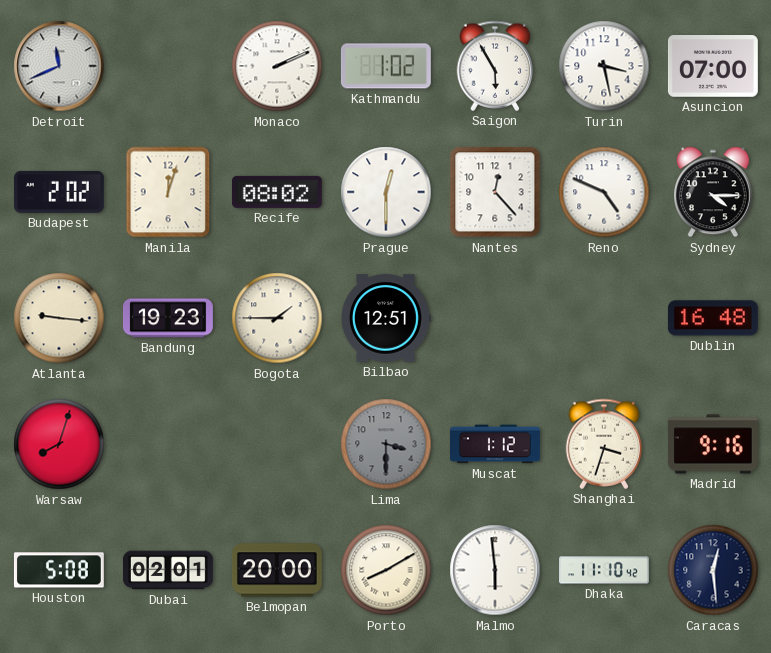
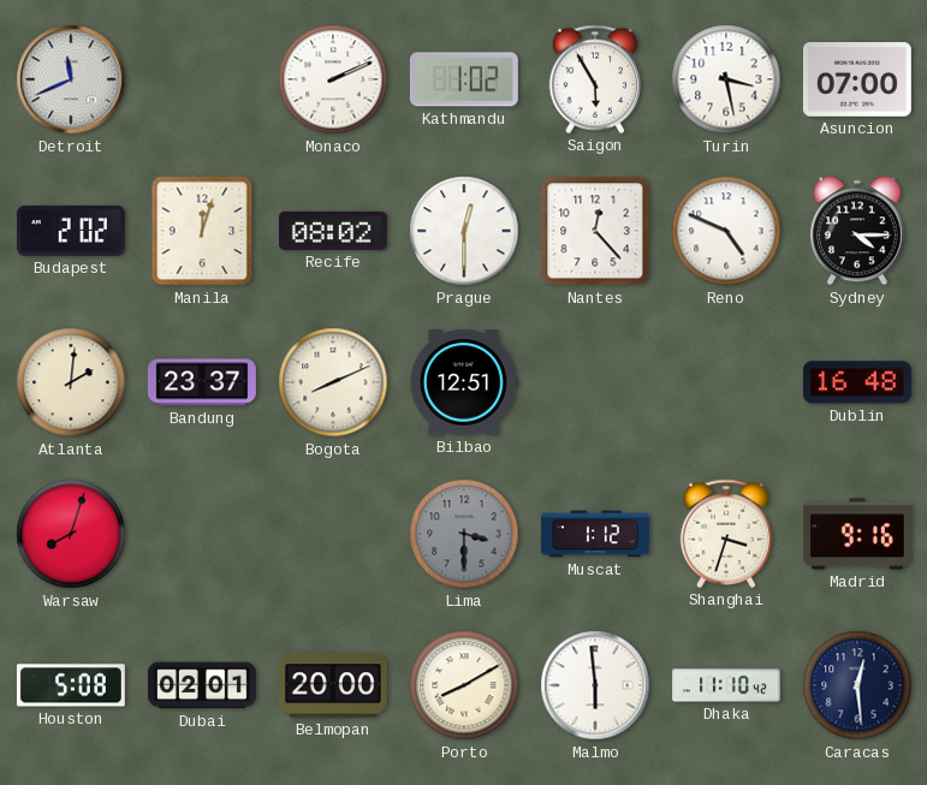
Atlanta: 9:16 -> 2:01
Bandung: 19:23 -> 23:37
Bogota: 1:45 -> 8:11
